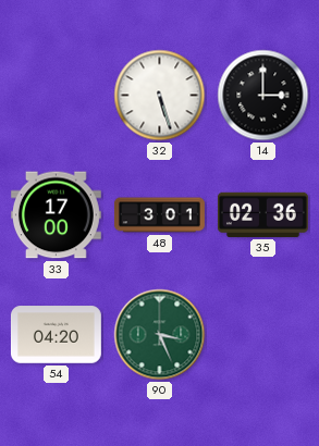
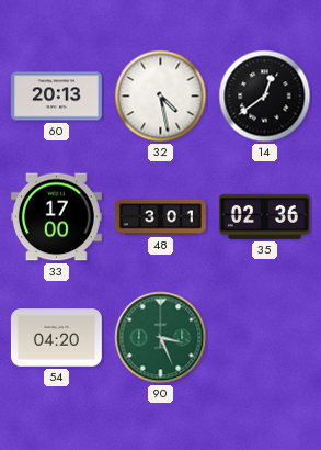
60: none -> 20:13
32: 5:27 -> 4:28
14: 3:00 -> 12:39
